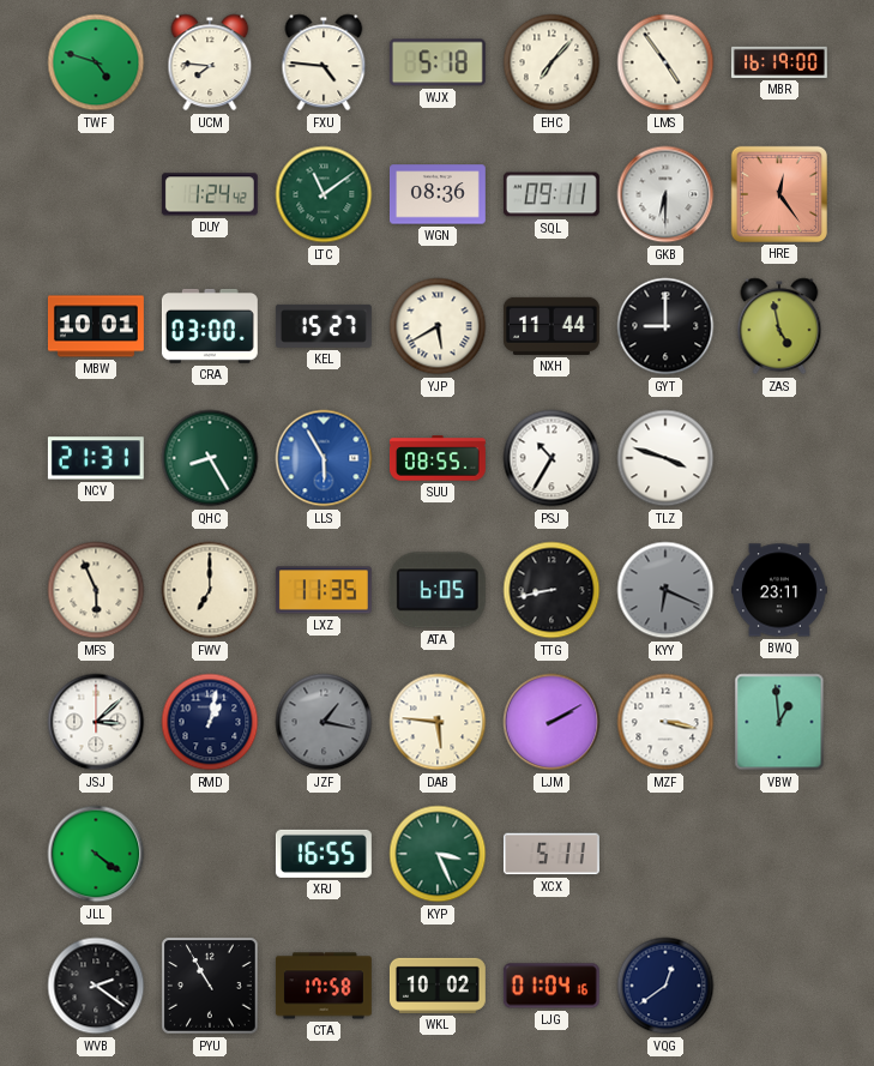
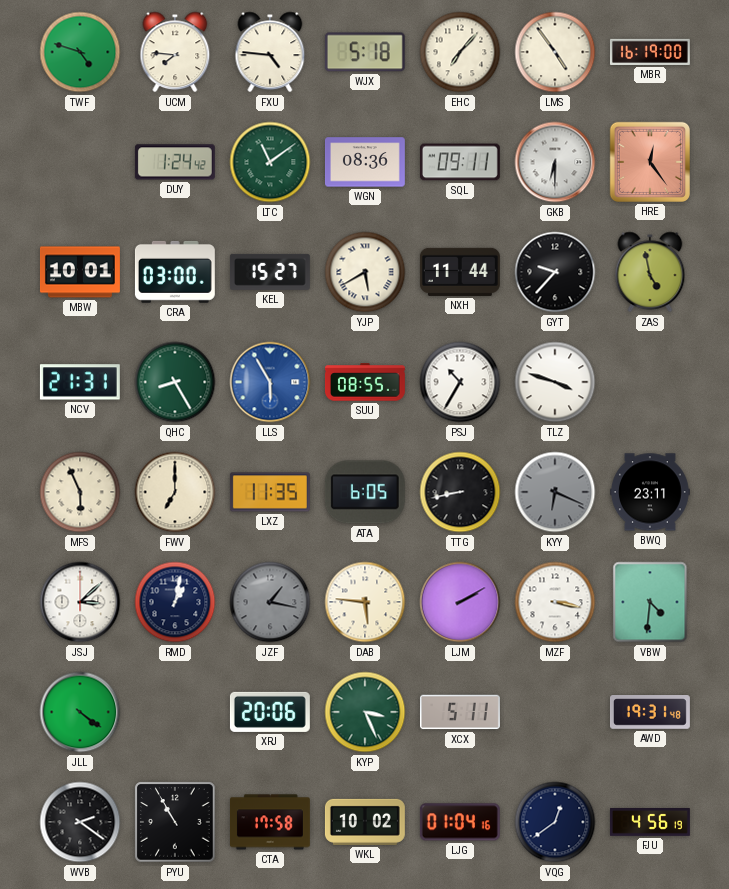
GYT: 9:00 -> 9:37
VBW: 12:59 -> 4:31
XRJ: 16:55 -> 20:06
AWD: none -> 19:31
FJU: none -> 4:56
